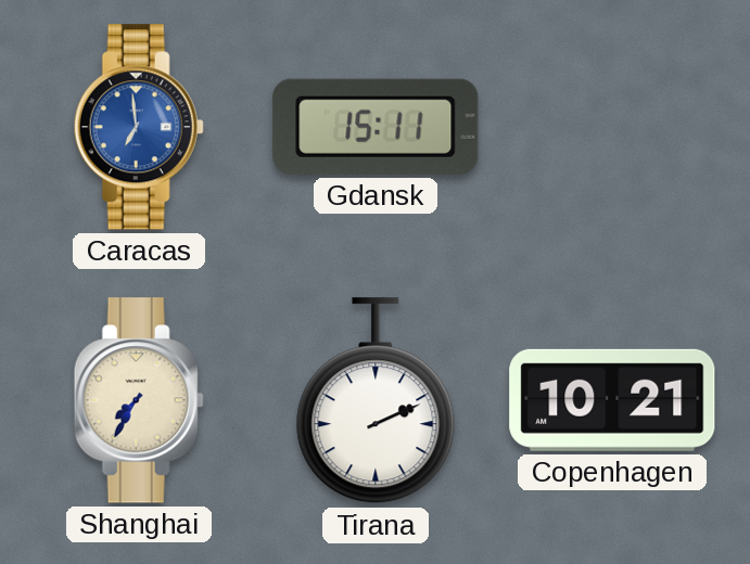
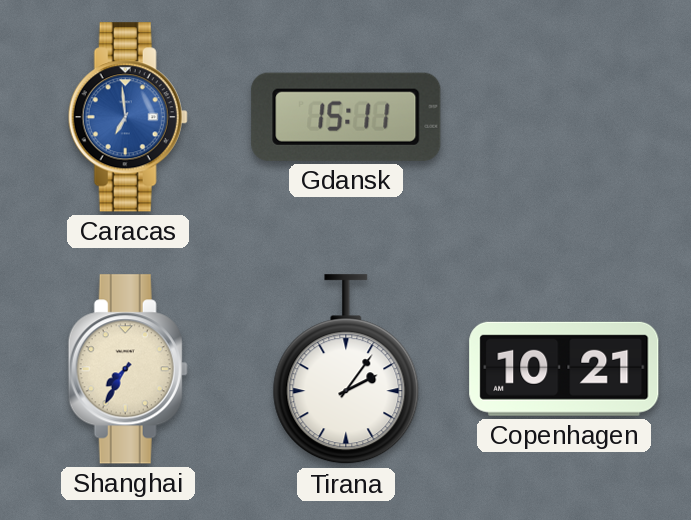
Tirana: 2:11 -> 2:06
